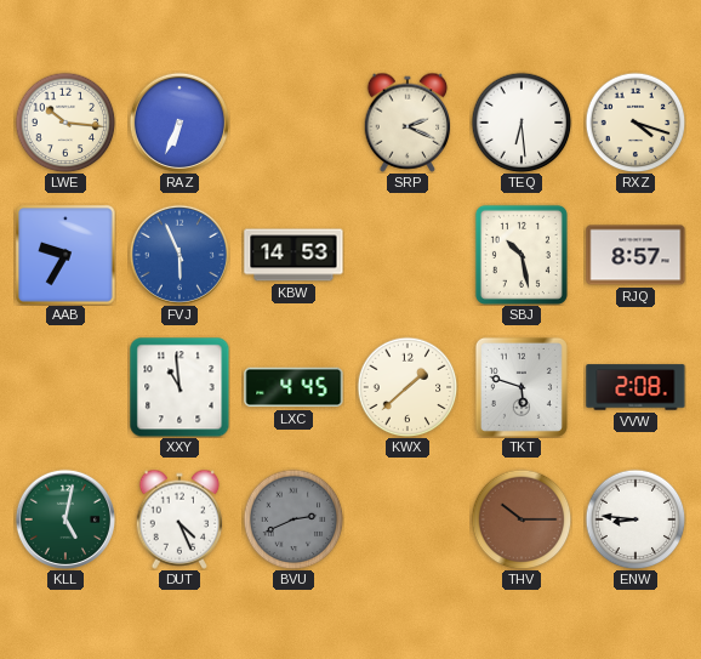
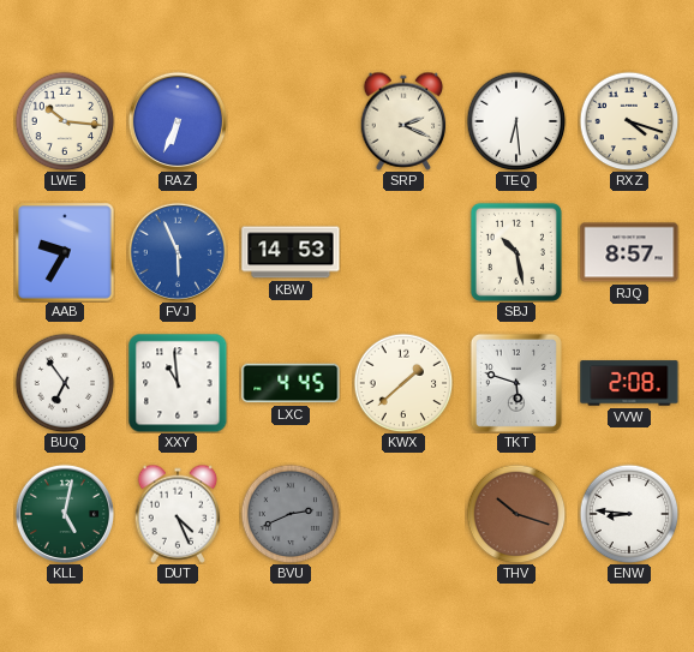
BUQ: none -> 6:54
THV: 10:15 -> 10:18
